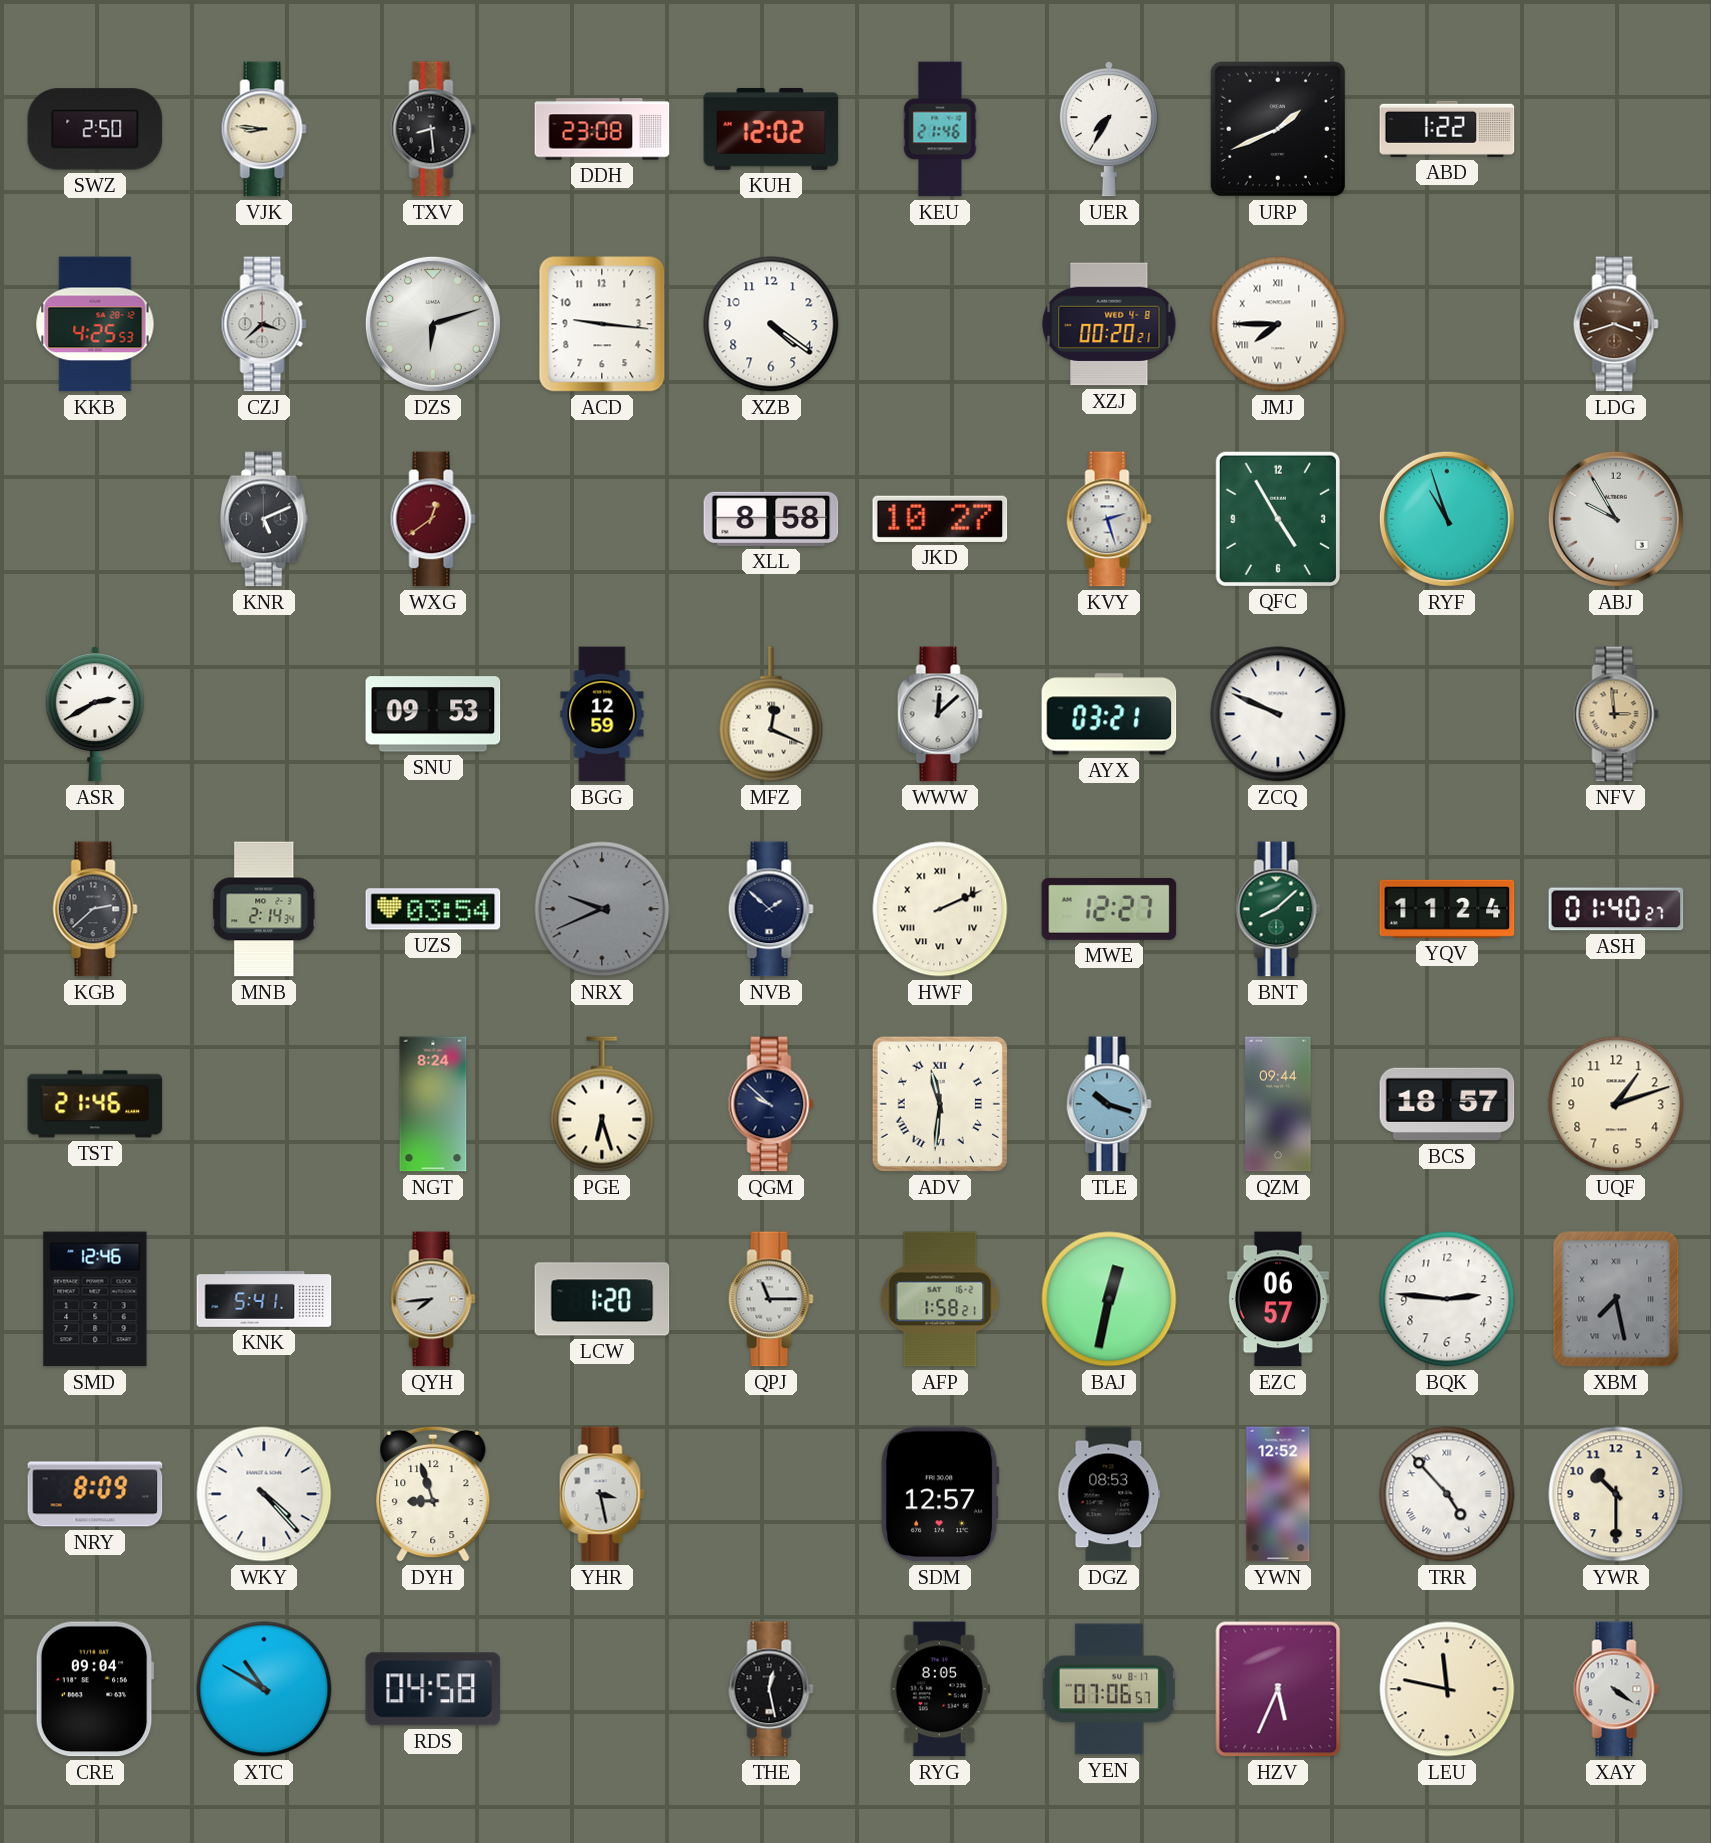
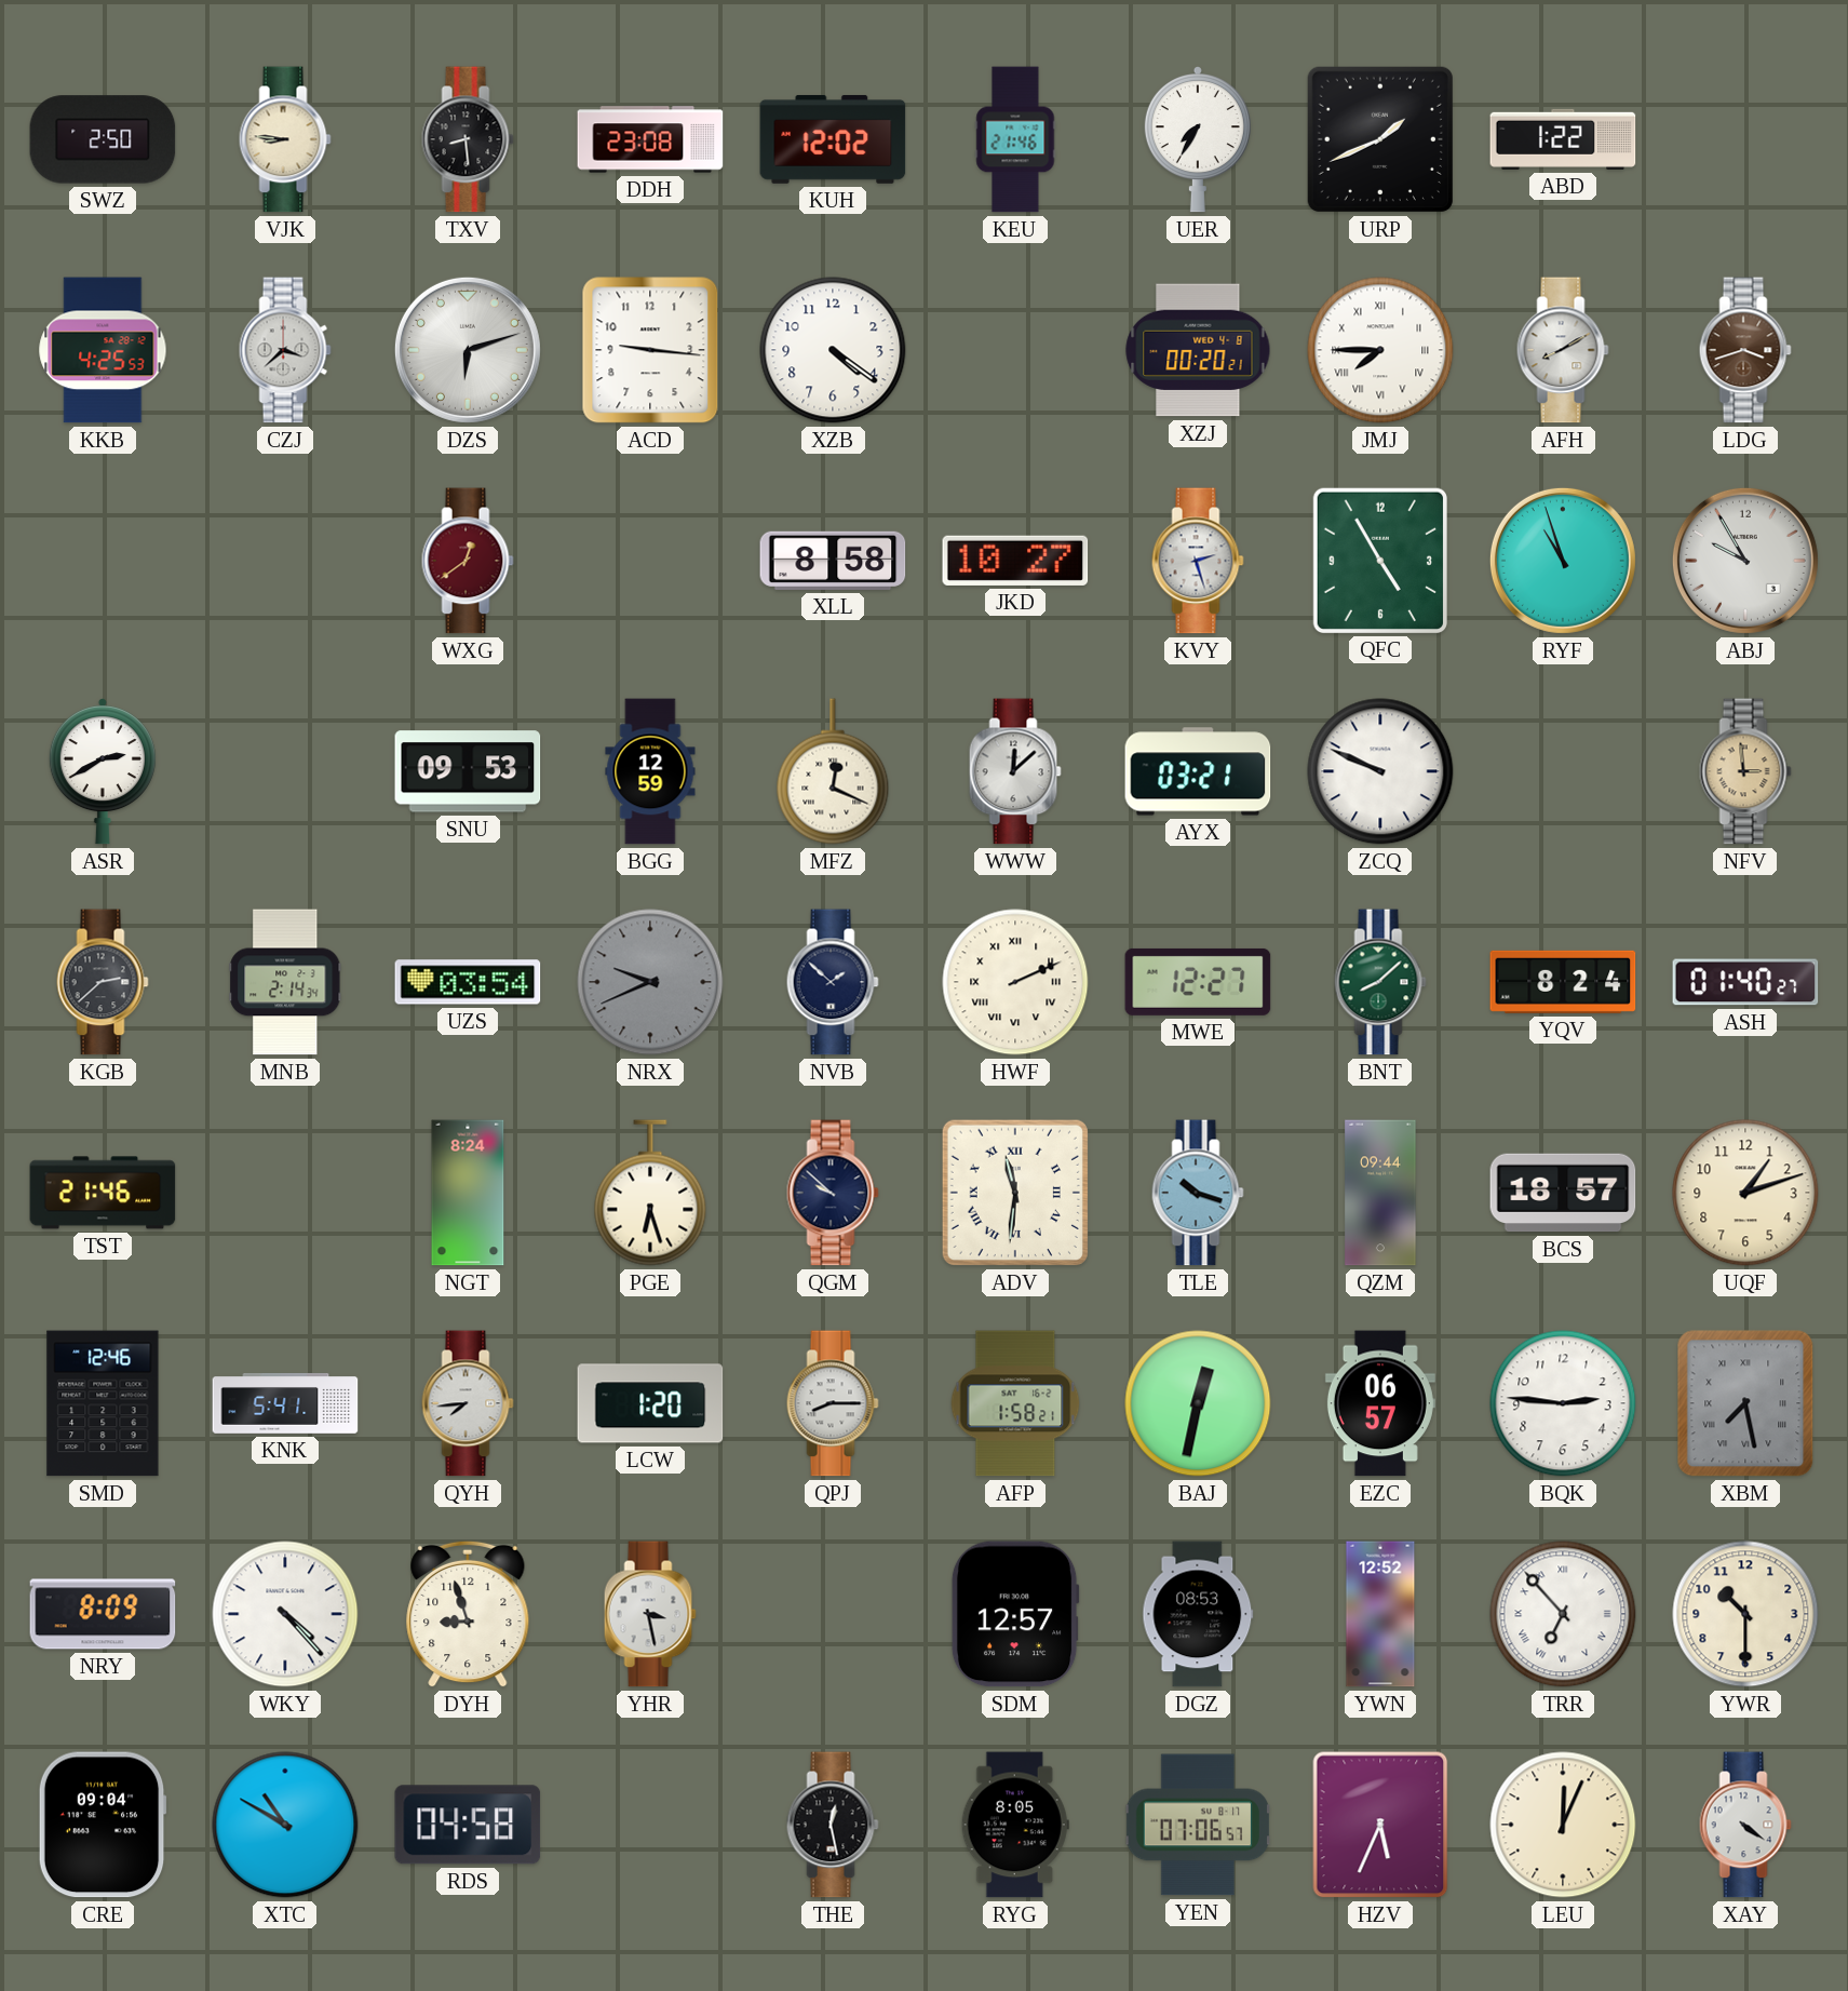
AFH: none -> 8:10
KNR: 5:11 -> none
YQV: 11:24 -> 8:24
QPJ: 11:15 -> 8:15
TRR: 4:53 -> 6:53
LEU: 11:47 -> 12:04
